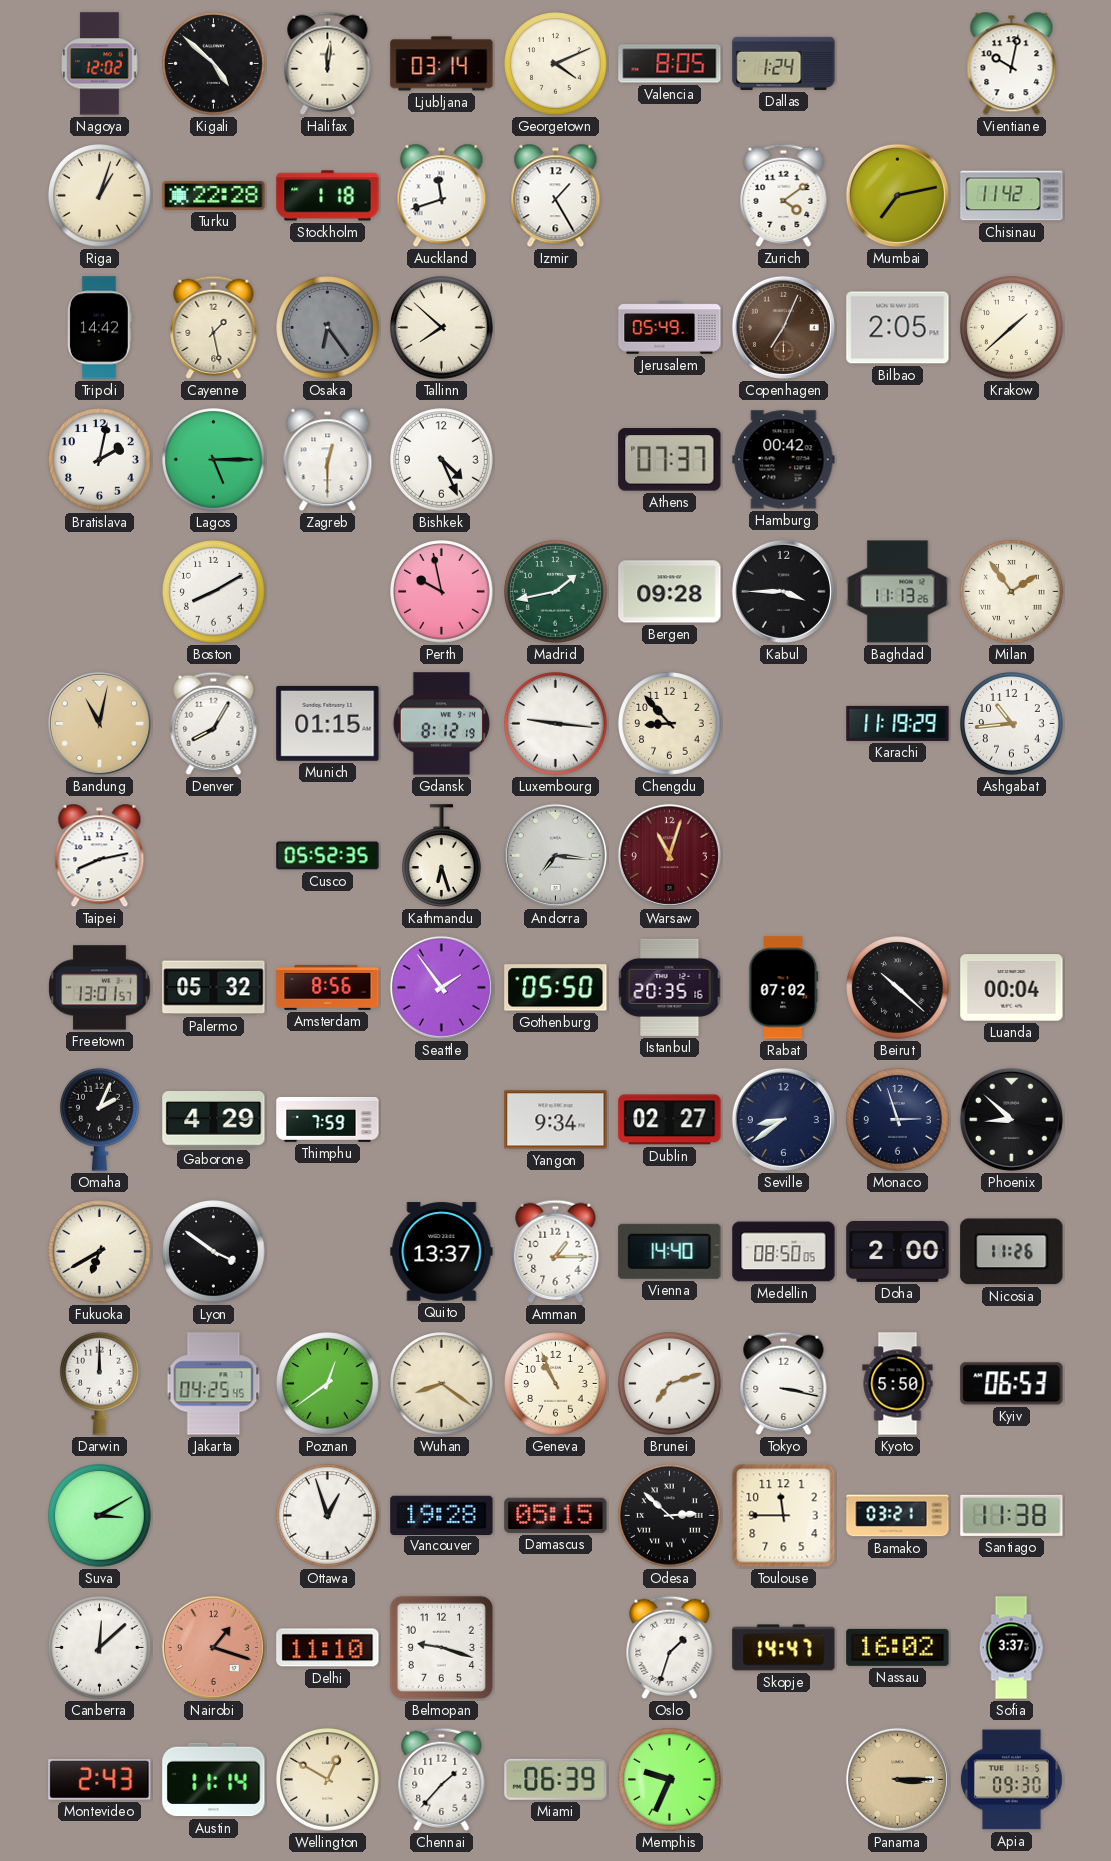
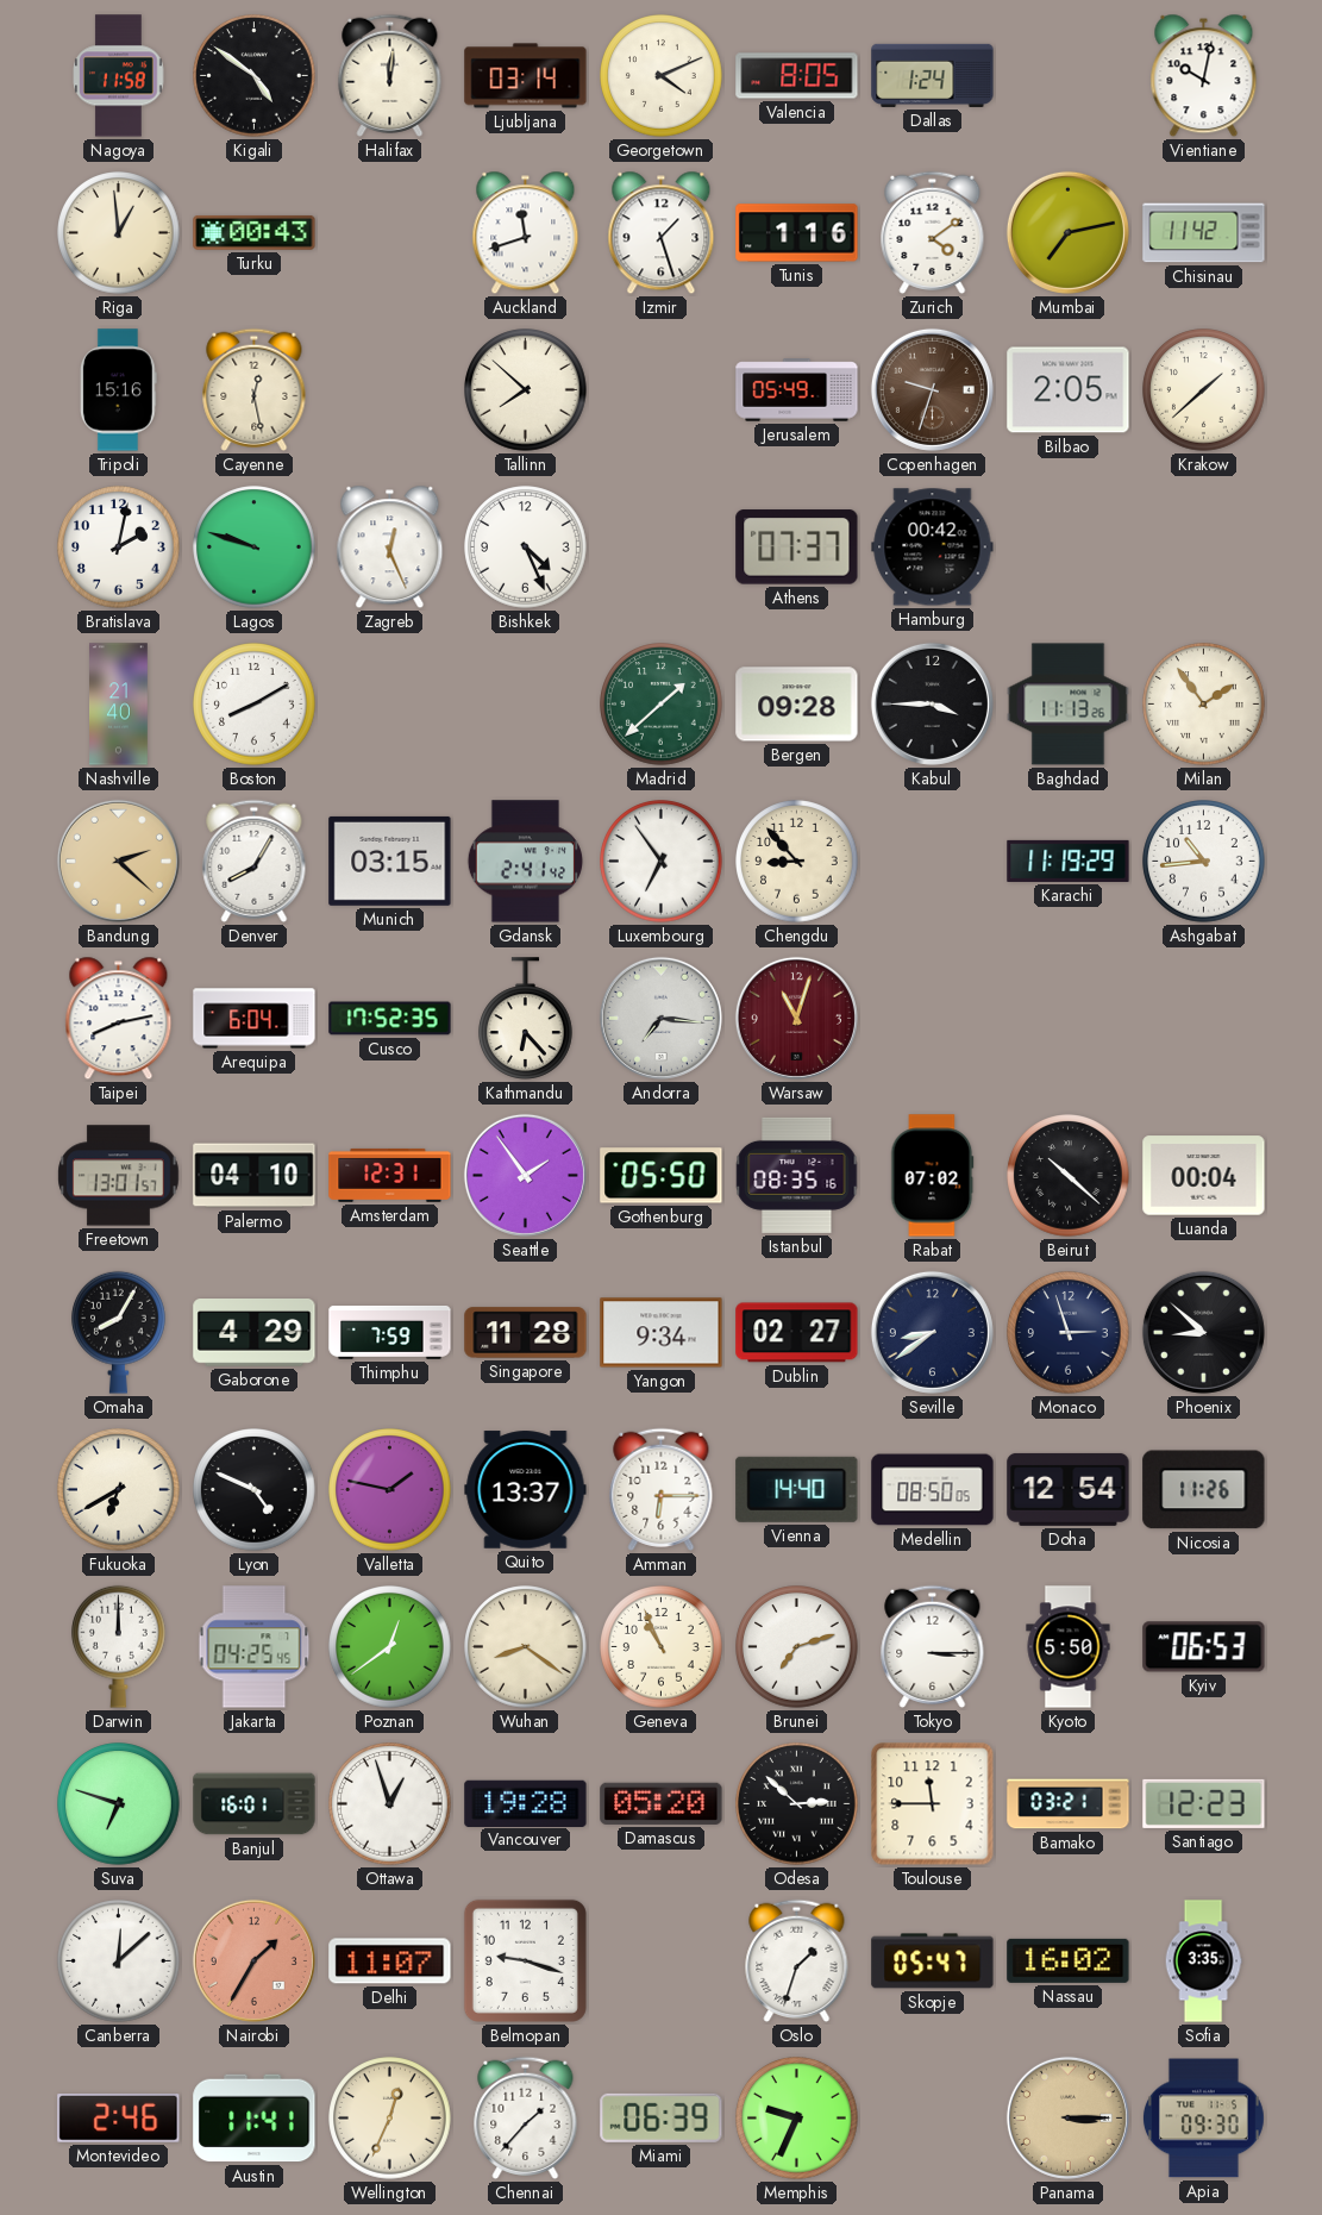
Nagoya: 12:02 -> 11:58
Kigali: 4:52 -> 4:51
Riga: 1:03 -> 12:59
Turku: 22:28 -> 00:43
Stockholm: 1:18 -> none
Izmir: 1:25 -> 1:27
Tunis: none -> 1:16
Tripoli: 14:42 -> 15:16
Cayenne: 1:28 -> 12:28
Osaka: 6:24 -> none
Copenhagen: 7:04 -> 9:33
Lagos: 5:15 -> 9:48
Zagreb: 12:30 -> 12:26
Nashville: none -> 21:40
Perth: 9:58 -> none
Madrid: 1:43 -> 1:38
Bandung: 11:02 -> 2:22
Munich: 01:15 -> 03:15
Gdansk: 8:12 -> 2:41
Luxembourg: 9:16 -> 6:54
Arequipa: none -> 6:04
Cusco: 05:52 -> 17:52
Kathmandu: 6:27 -> 6:23
Palermo: 05:32 -> 04:10
Amsterdam: 8:56 -> 12:31
Istanbul: 20:35 -> 08:35
Omaha: 2:04 -> 8:05
Singapore: none -> 11:28
Lyon: 3:51 -> 4:49
Valletta: none -> 1:47
Amman: 1:15 -> 6:15
Doha: 2:00 -> 12:54
Tokyo: 3:17 -> 3:15
Suva: 3:10 -> 6:48
Banjul: none -> 16:01
Damascus: 05:15 -> 05:20
Santiago: 11:38 -> 12:23
Nairobi: 1:18 -> 1:35
Delhi: 11:10 -> 11:07
Skopje: 14:47 -> 05:47
Sofia: 3:37 -> 3:35
Montevideo: 2:43 -> 2:46
Austin: 11:14 -> 11:41
Wellington: 12:50 -> 12:34
